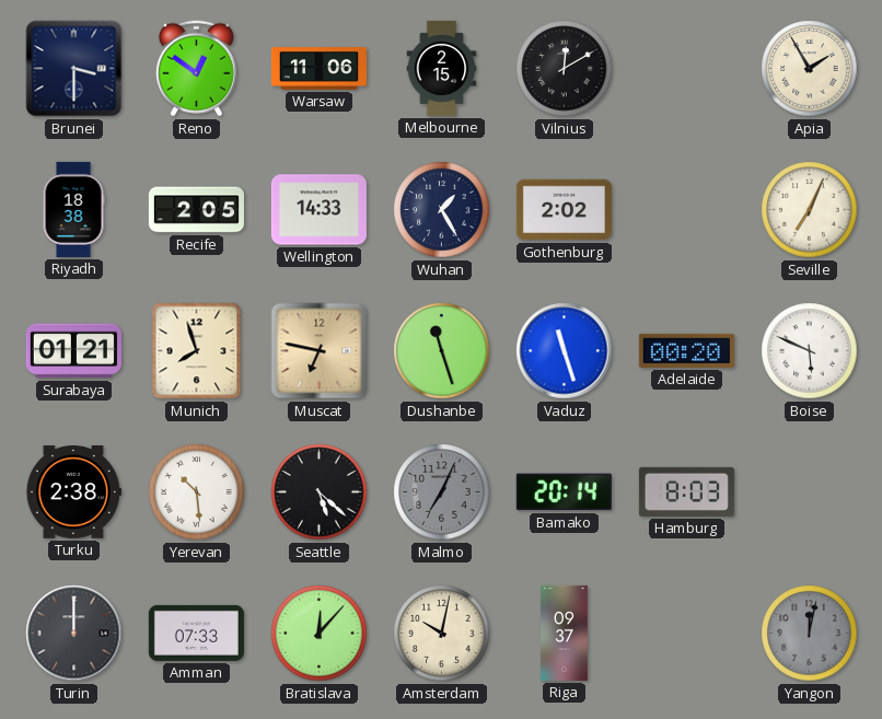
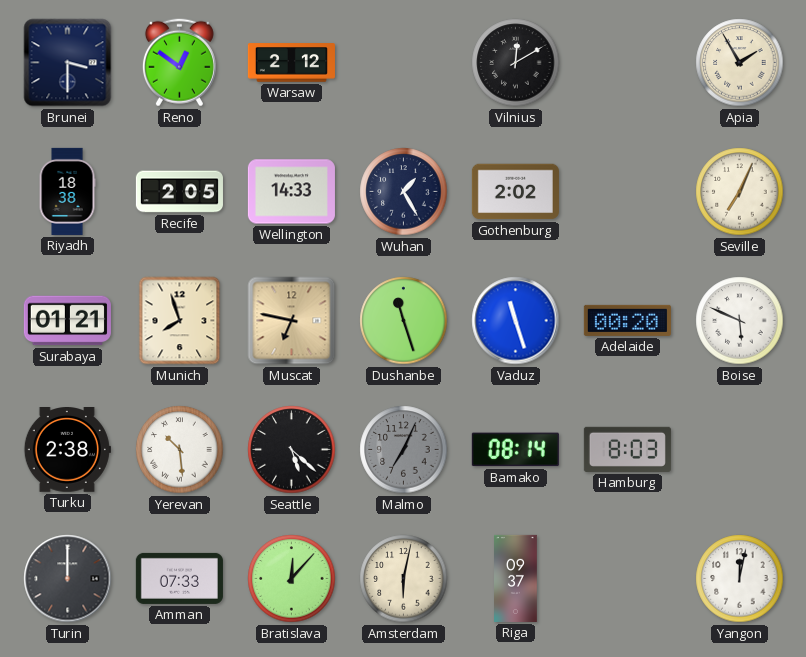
Warsaw: 11:06 -> 2:12
Melbourne: 2:15 -> none
Bamako: 20:14 -> 08:14
Amsterdam: 10:02 -> 6:02
Yangon dial: grey -> white
